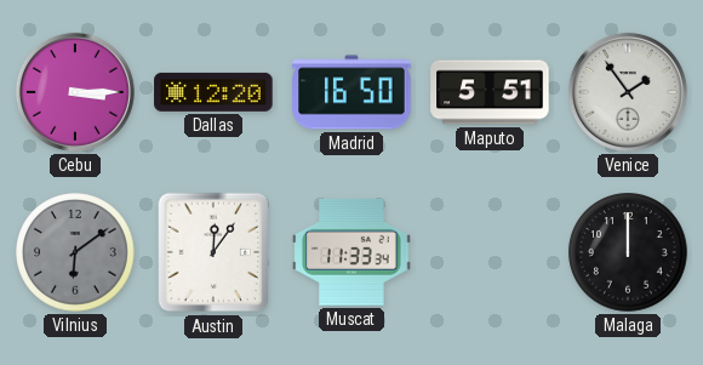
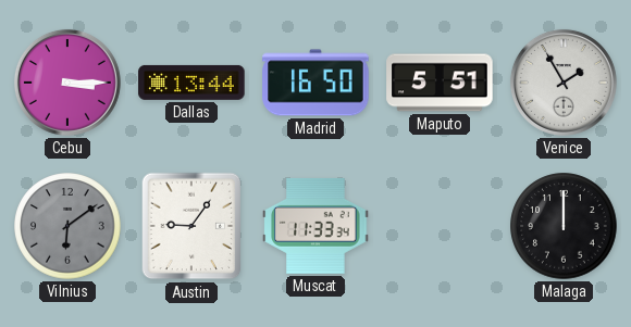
Dallas: 12:20 -> 13:44
Venice: 1:54 -> 1:55
Austin: 12:06 -> 9:06
